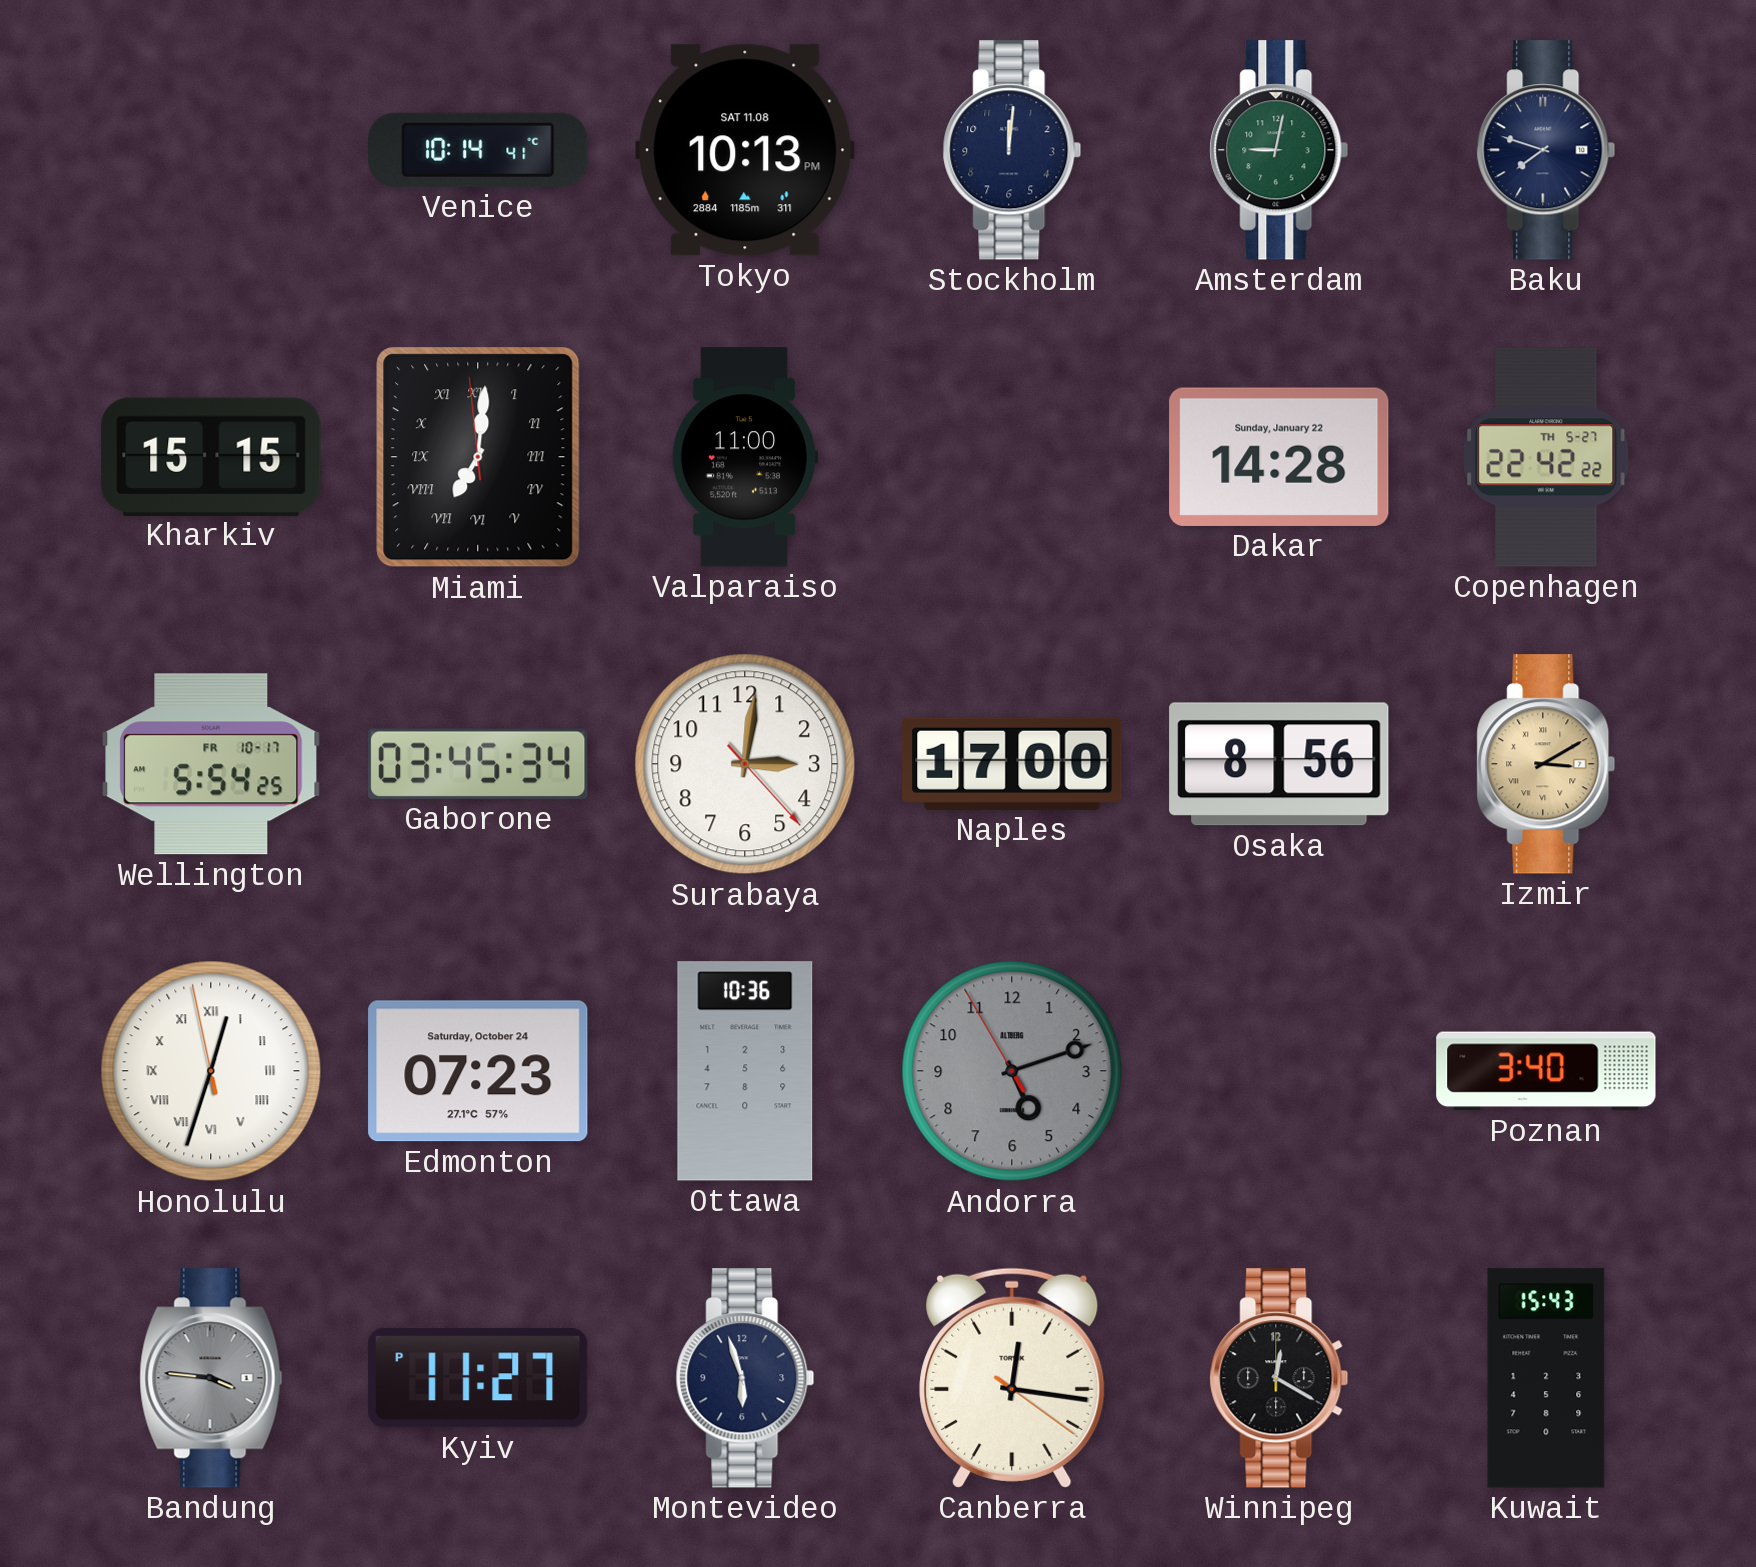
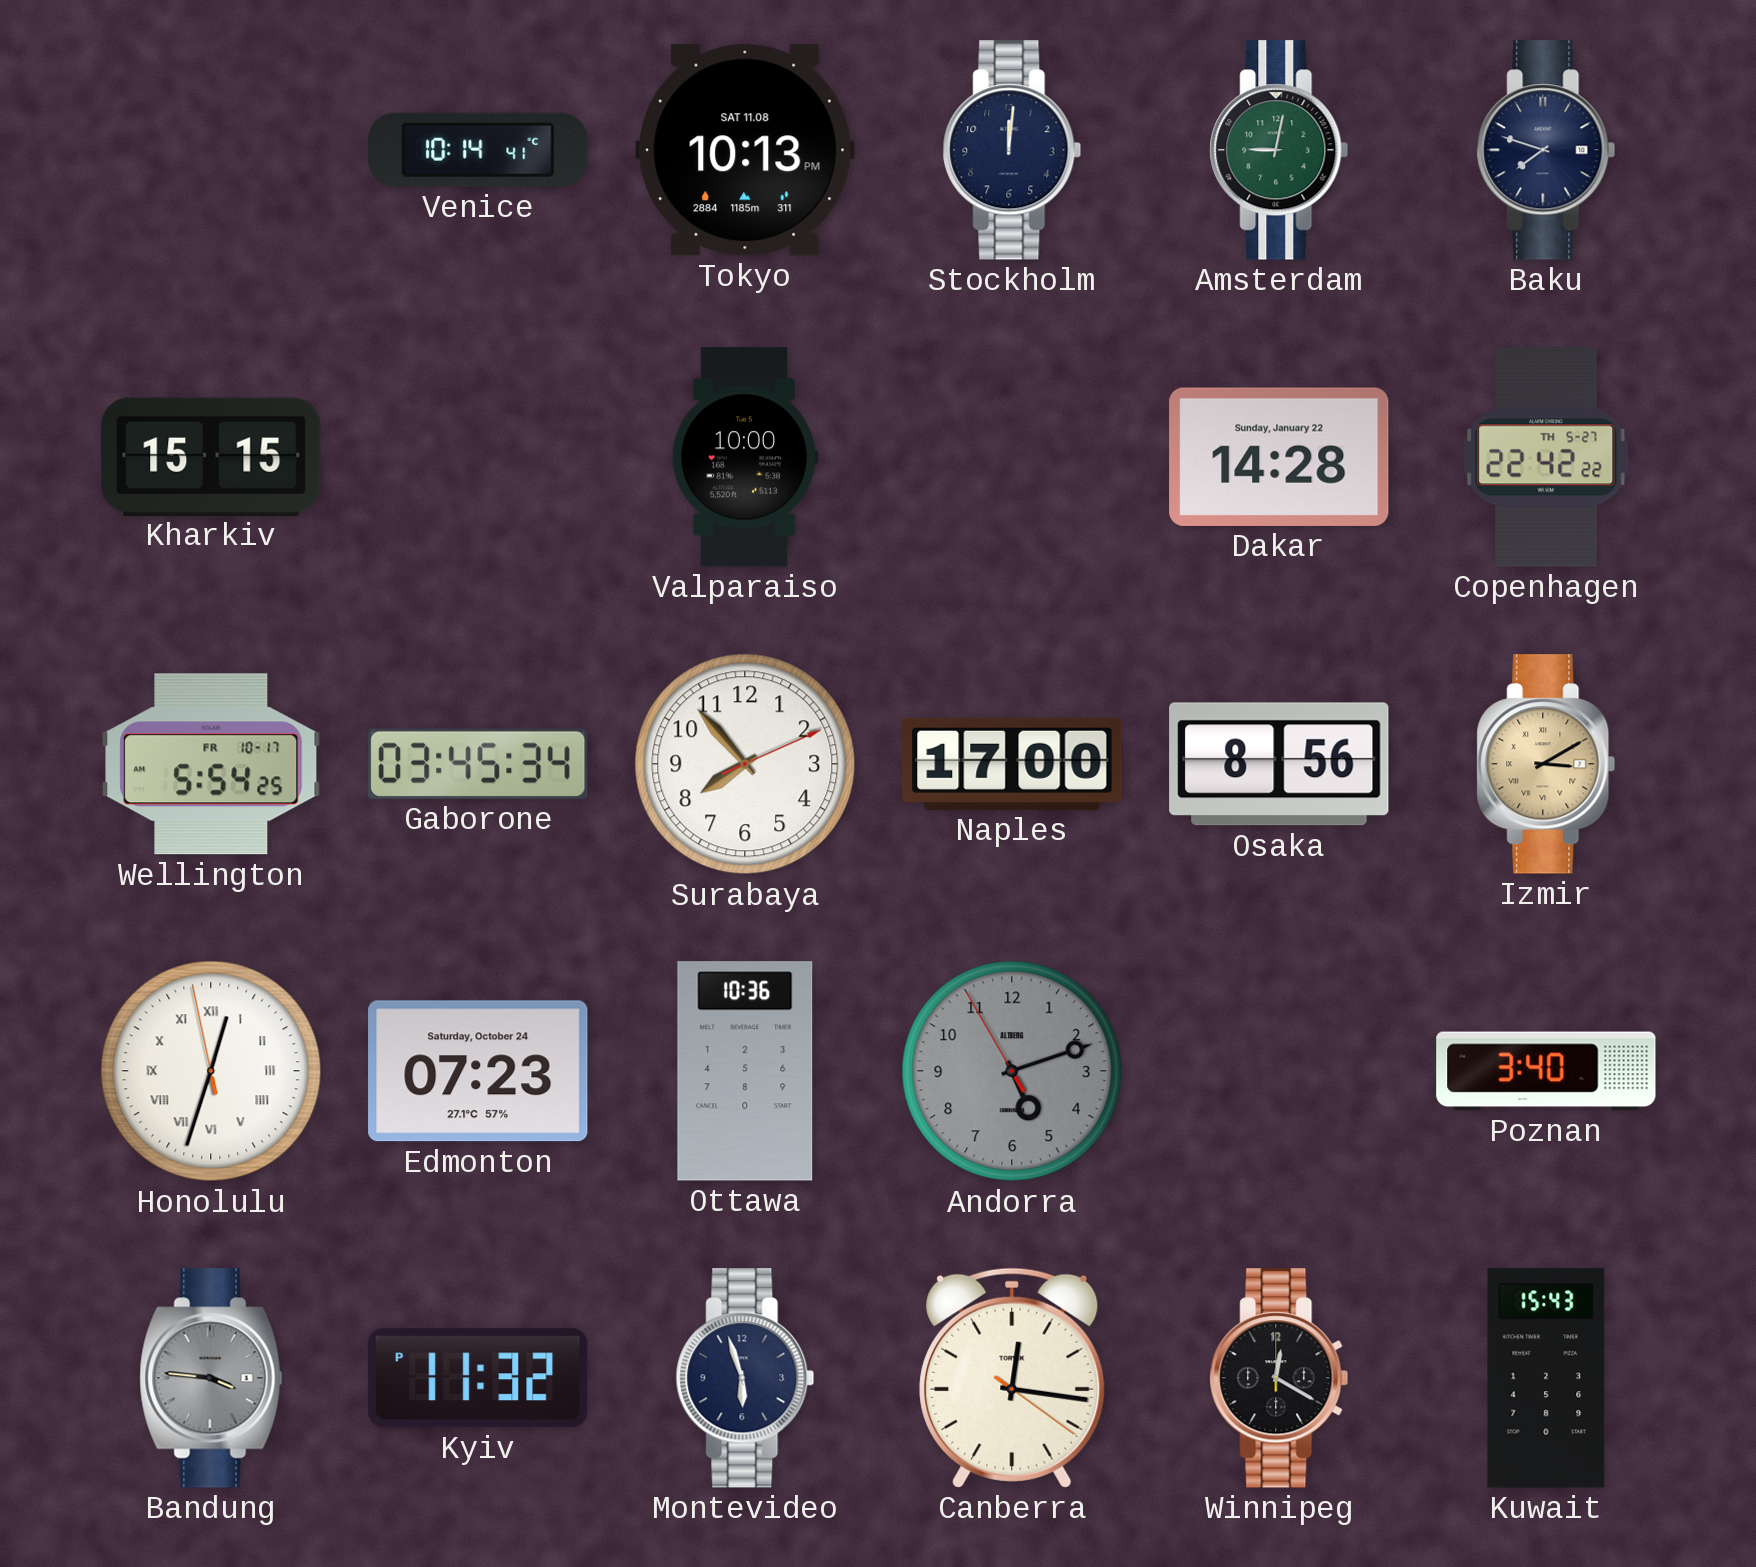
Miami: 7:00 -> none
Valparaiso: 11:00 -> 10:00
Surabaya: 3:01 -> 7:53
Kyiv: 11:27 -> 11:32
